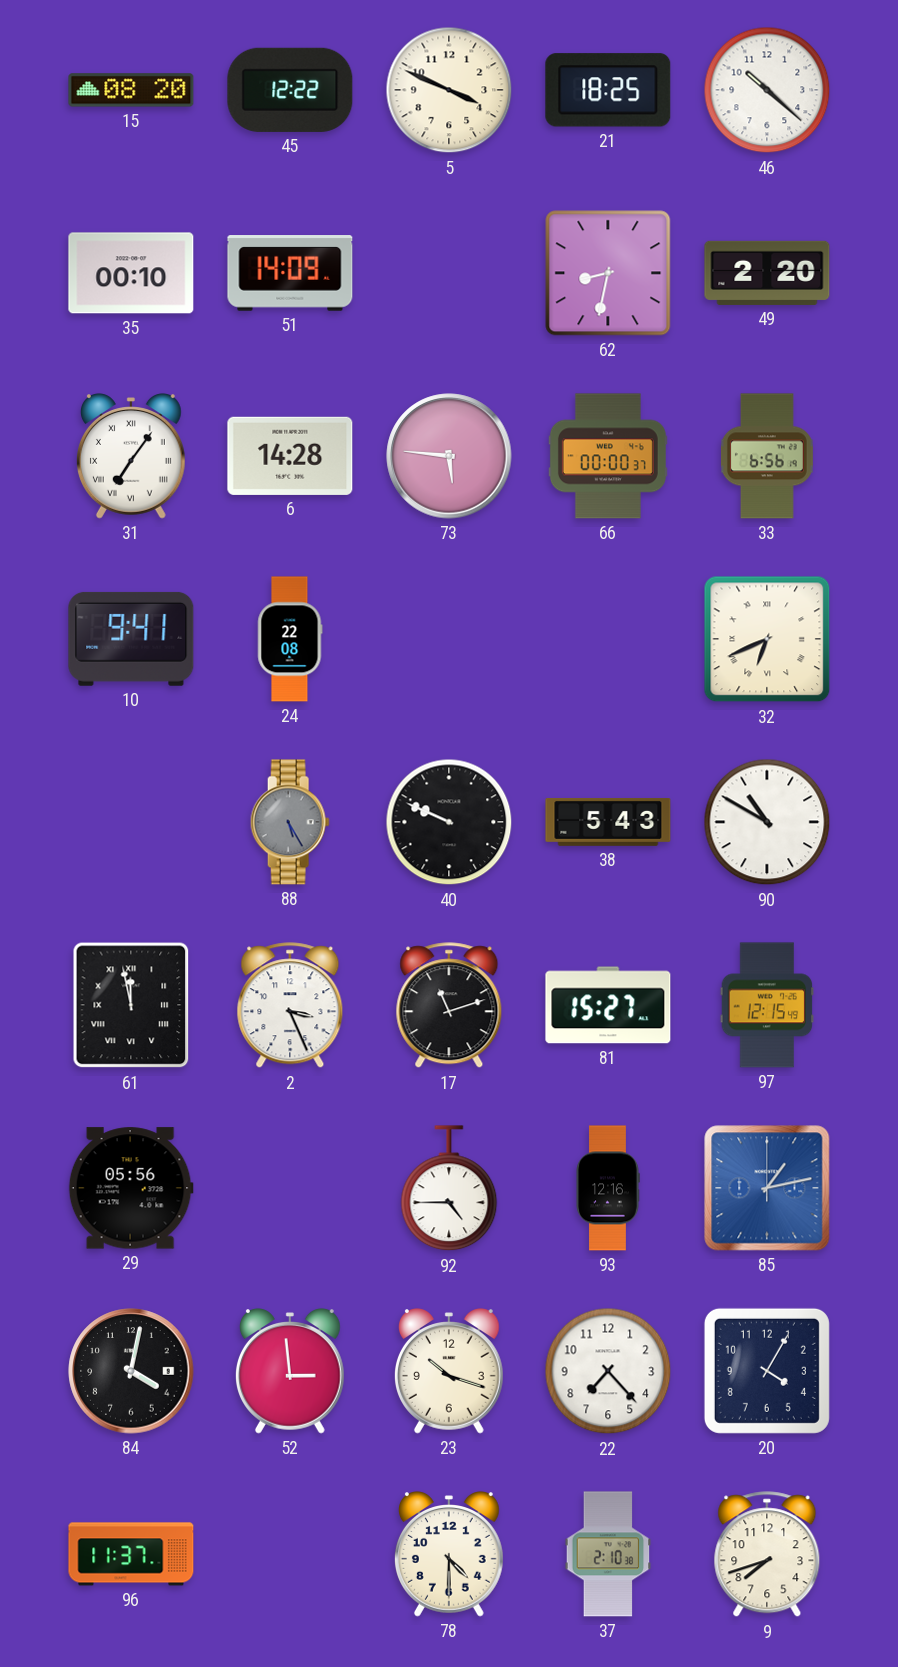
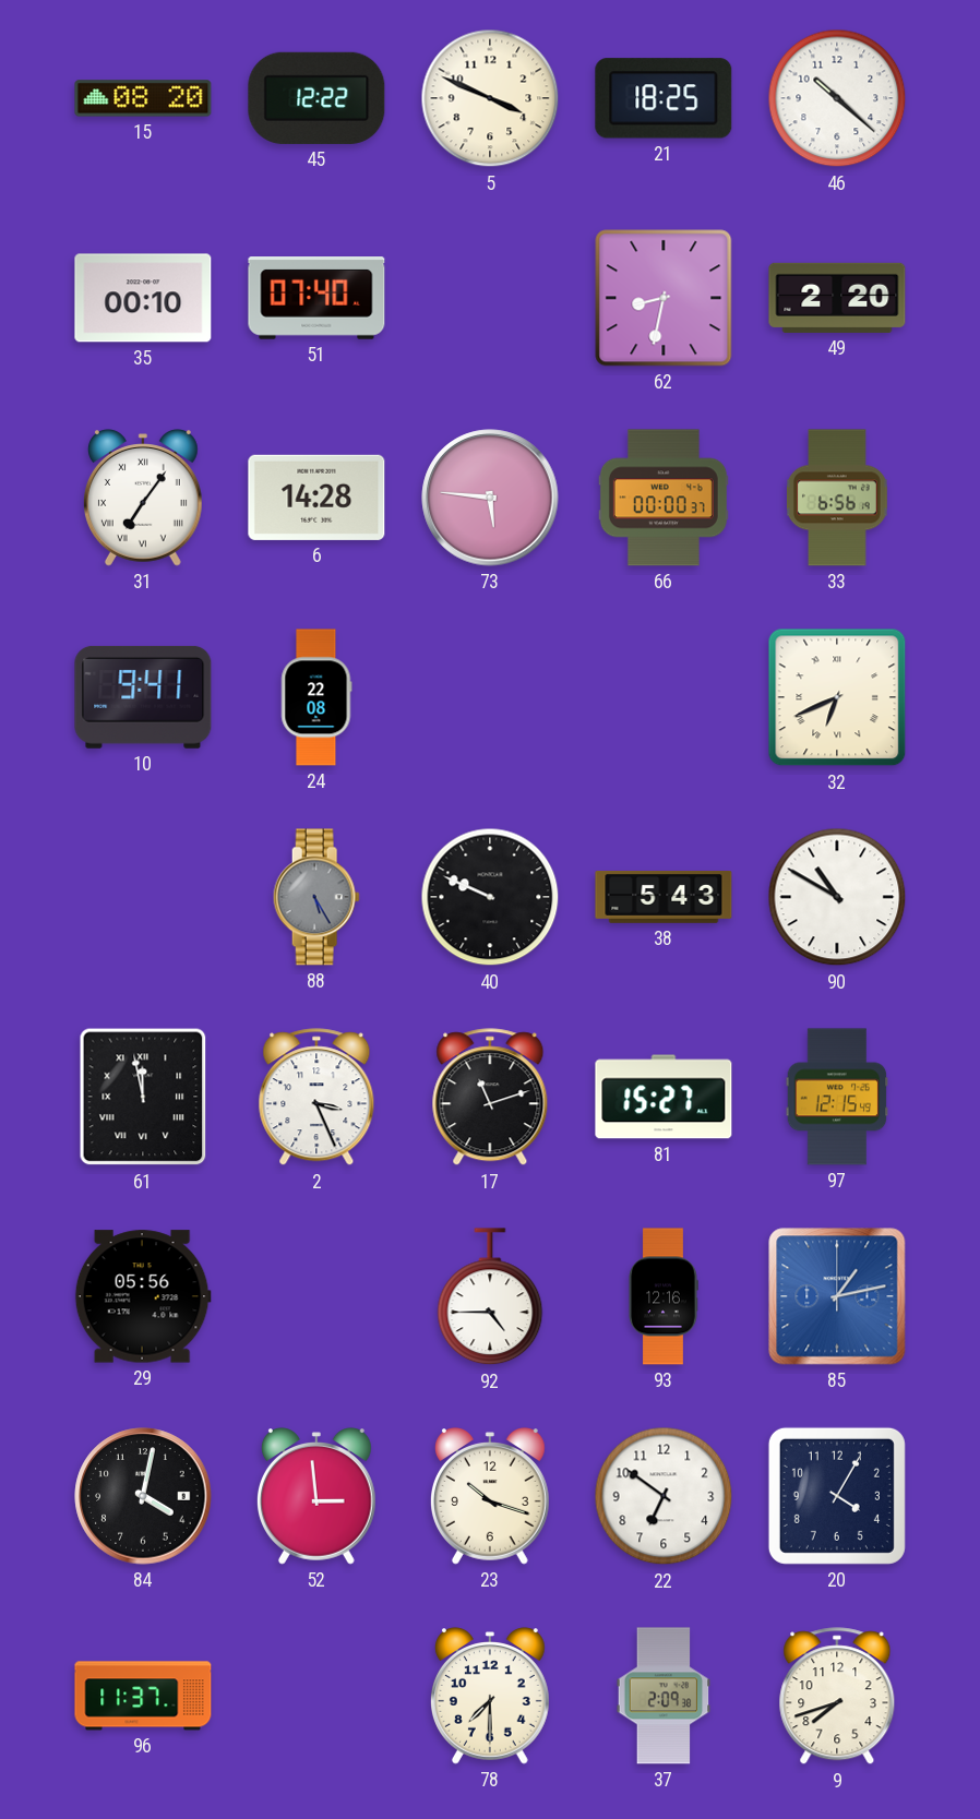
51: 14:09 -> 07:40
22: 7:23 -> 6:51
78: 4:30 -> 7:30
37: 2:10 -> 2:09
